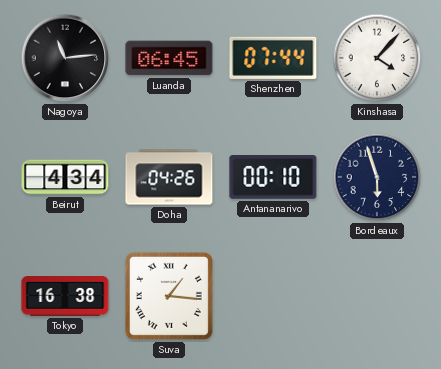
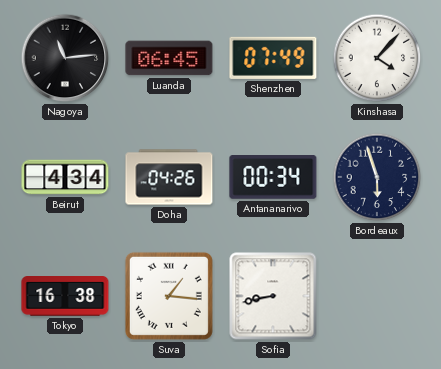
Shenzhen: 07:44 -> 07:49
Antananarivo: 00:10 -> 00:34
Sofia: none -> 8:43
